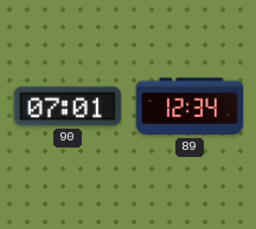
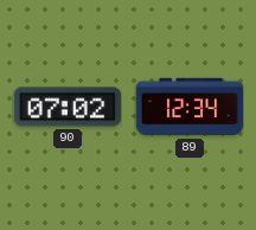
90: 07:01 -> 07:02
